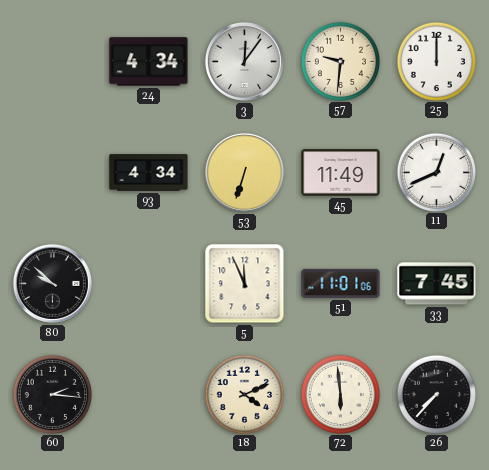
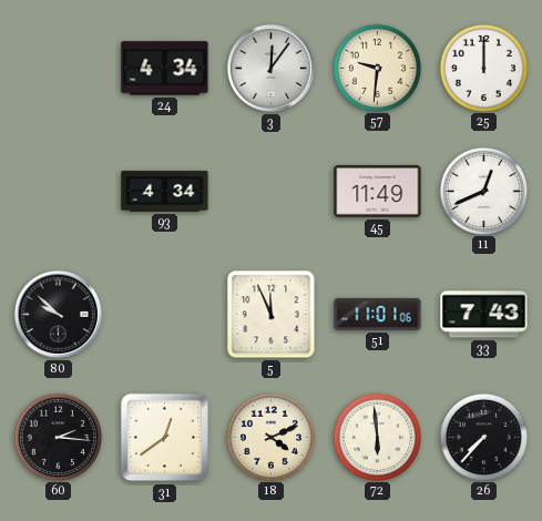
53: 6:33 -> none
33: 7:45 -> 7:43
31: none -> 12:39
